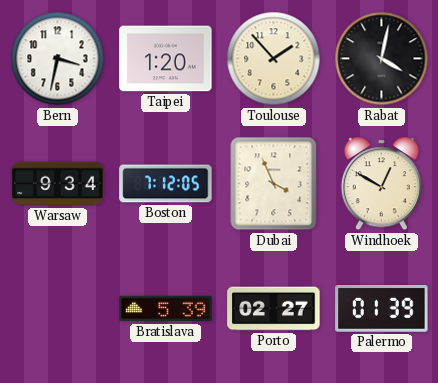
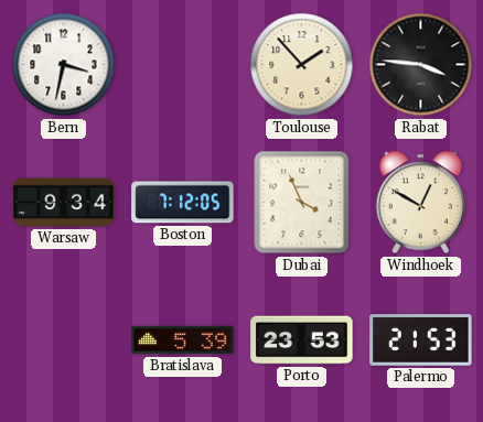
Taipei: 1:20 -> none
Rabat: 4:02 -> 3:46
Porto: 02:27 -> 23:53
Palermo: 01:39 -> 21:53
